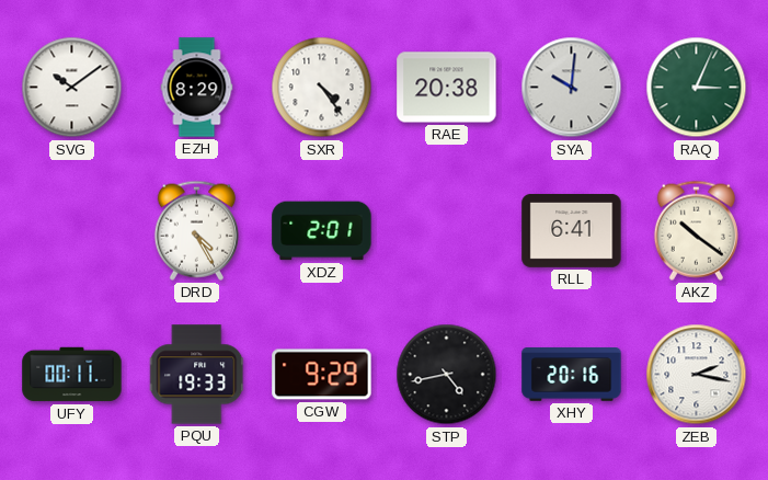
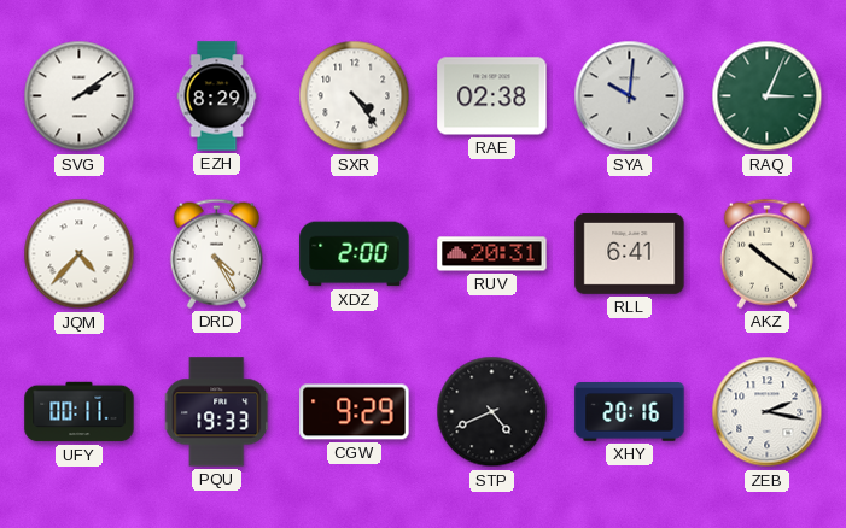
SVG: 10:09 -> 2:09
RAE: 20:38 -> 02:38
JQM: none -> 4:37
XDZ: 2:01 -> 2:00
RUV: none -> 20:31
STP: 4:43 -> 4:41
